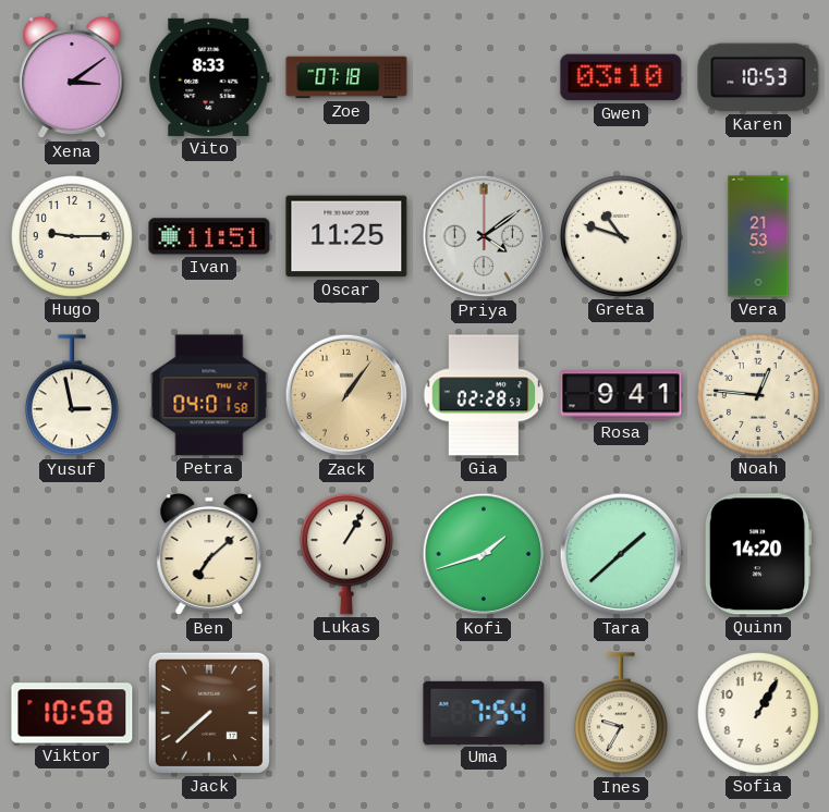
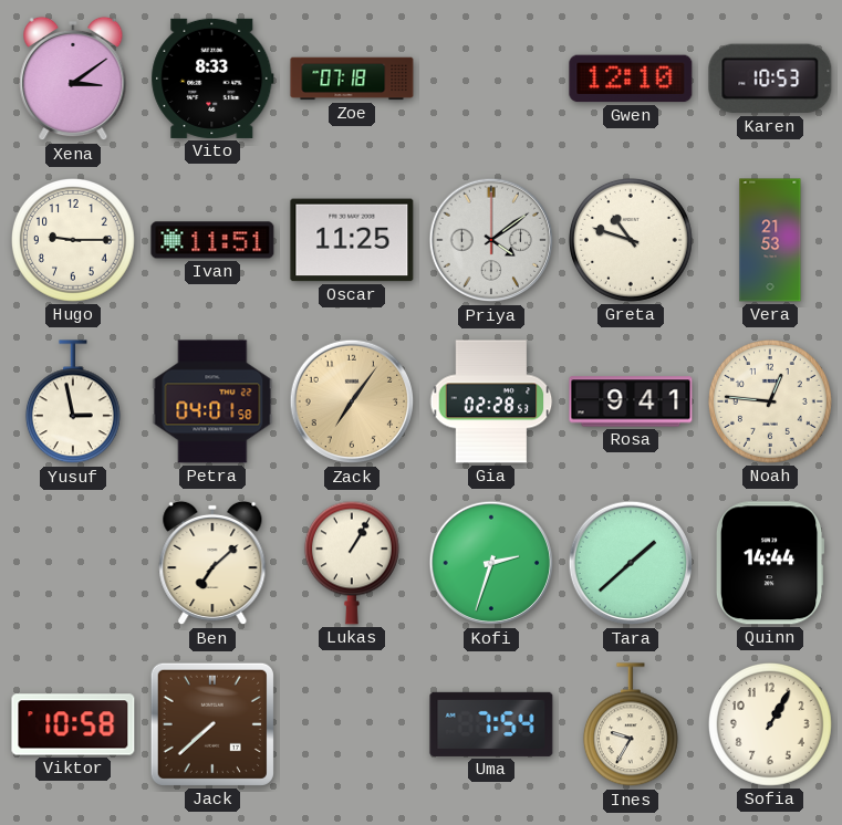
Gwen: 03:10 -> 12:10
Zack: 1:06 -> 7:06
Kofi: 1:42 -> 2:33
Quinn: 14:20 -> 14:44
